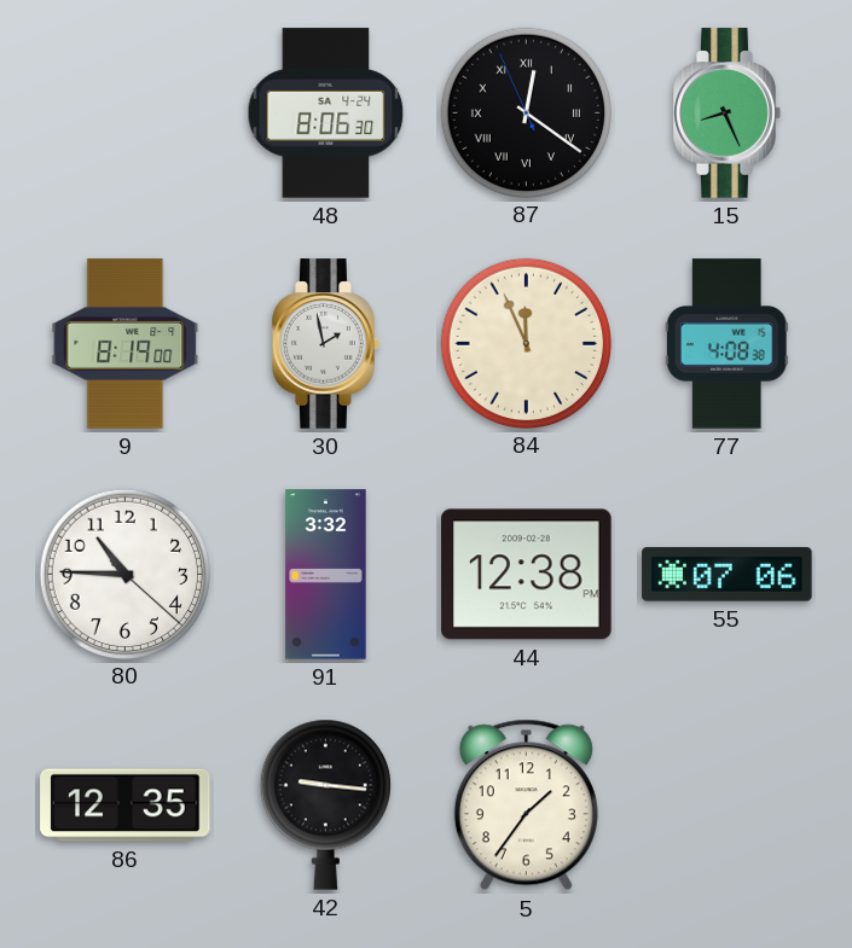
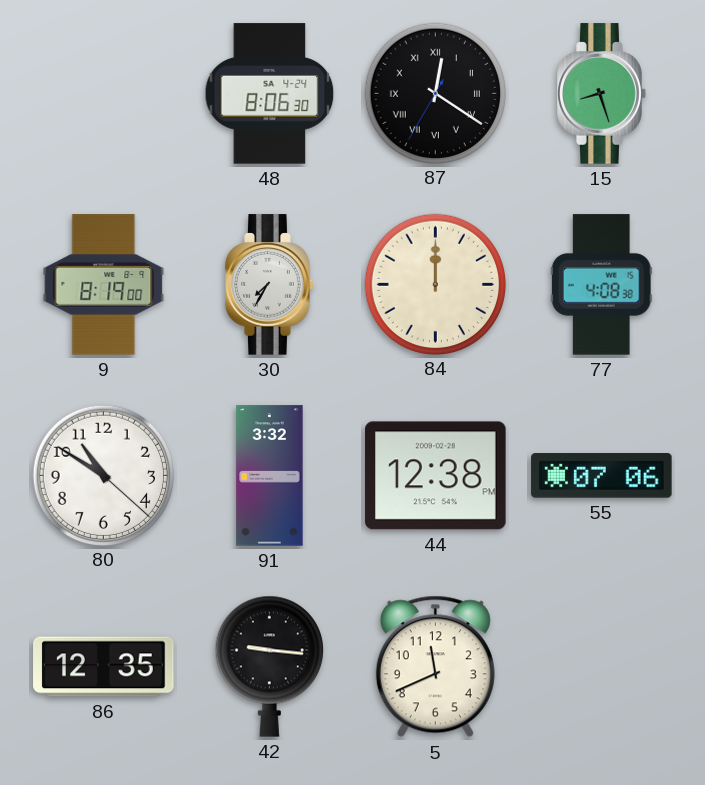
87: 12:20:56 -> 12:20:35
15: 8:26 -> 8:27
30: 1:58 -> 7:35
84: 11:56 -> 12:00
80: 10:45 -> 10:50
5: 1:36 -> 11:41
